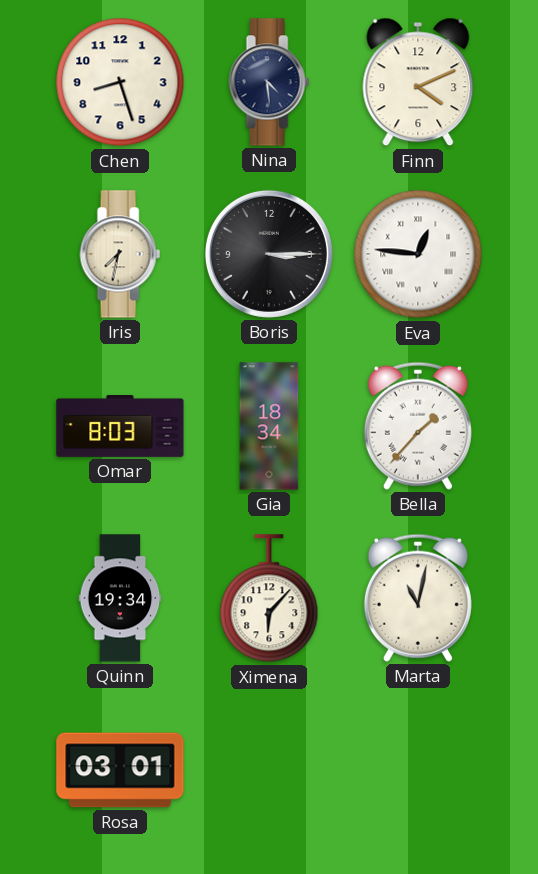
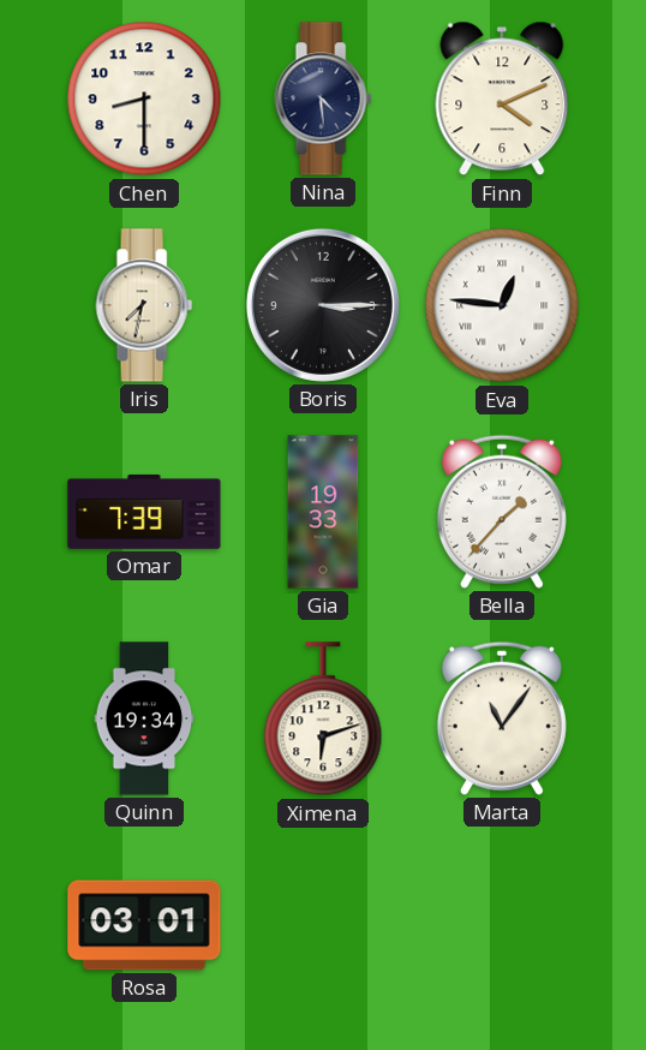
Chen: 8:27 -> 8:30
Omar: 8:03 -> 7:39
Gia: 18:34 -> 19:33
Ximena: 6:07 -> 6:12
Marta: 11:02 -> 11:06
